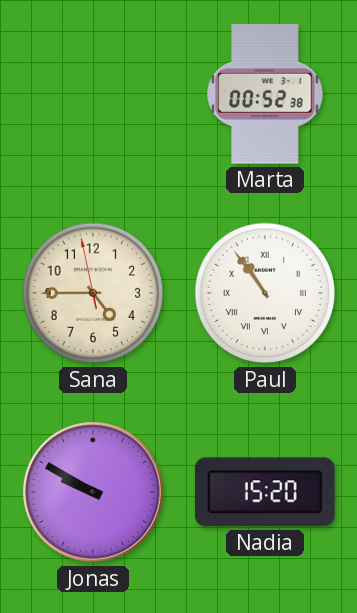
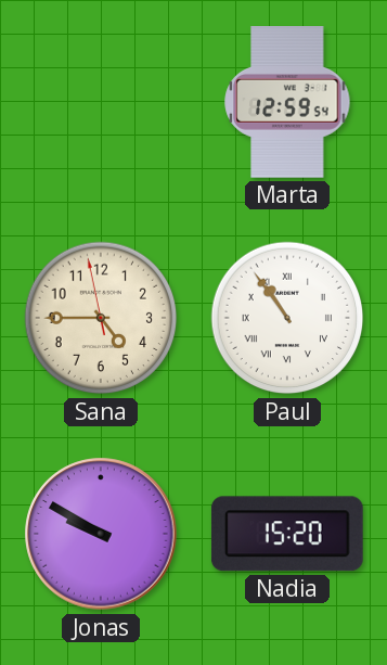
Marta: 00:52 -> 12:59
